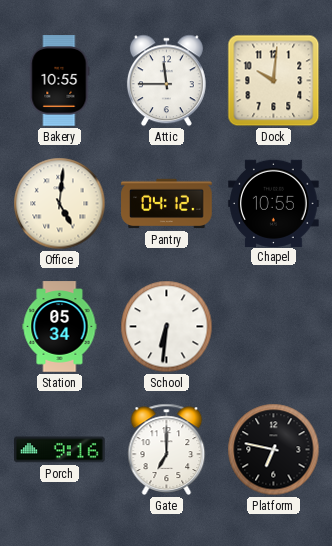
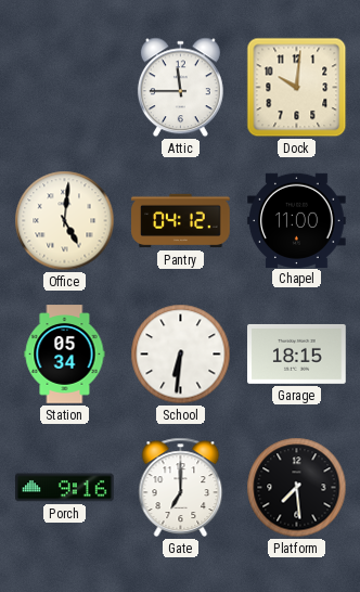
Bakery: 10:55 -> none
Chapel: 10:55 -> 11:00
Garage: none -> 18:15
Platform: 6:47 -> 7:29
